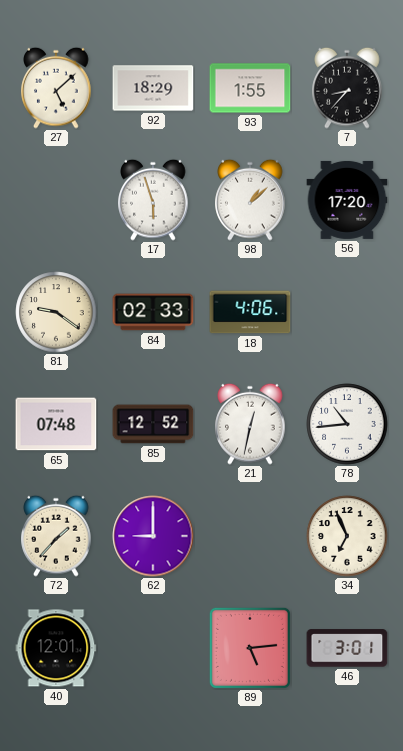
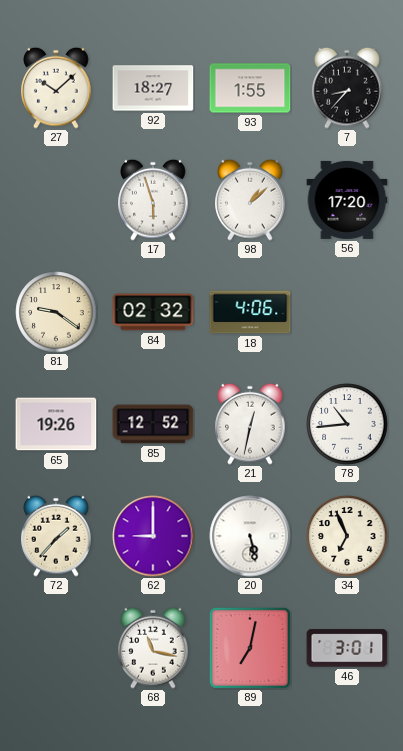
27: 5:08 -> 10:08
92: 18:29 -> 18:27
84: 02:33 -> 02:32
65: 07:48 -> 19:26
20: none -> 5:28
40: 12:01 -> none
68: none -> 11:17
89: 5:14 -> 7:02
